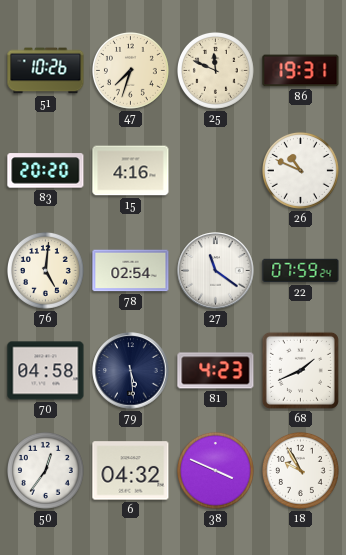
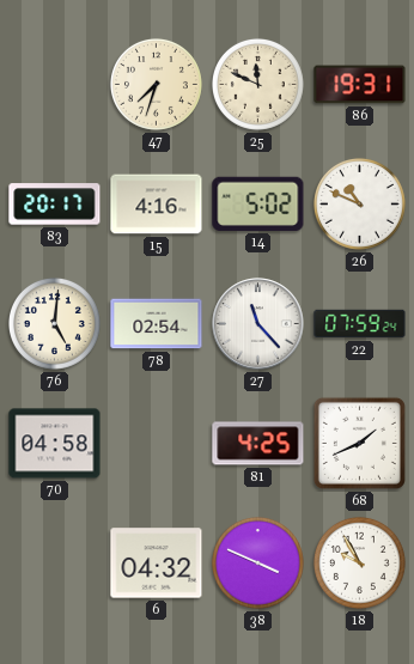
51: 10:26 -> none
83: 20:20 -> 20:17
14: none -> 5:02
27: 11:21 -> 11:23
79: 5:29 -> none
81: 4:23 -> 4:25
50: 12:36 -> none
